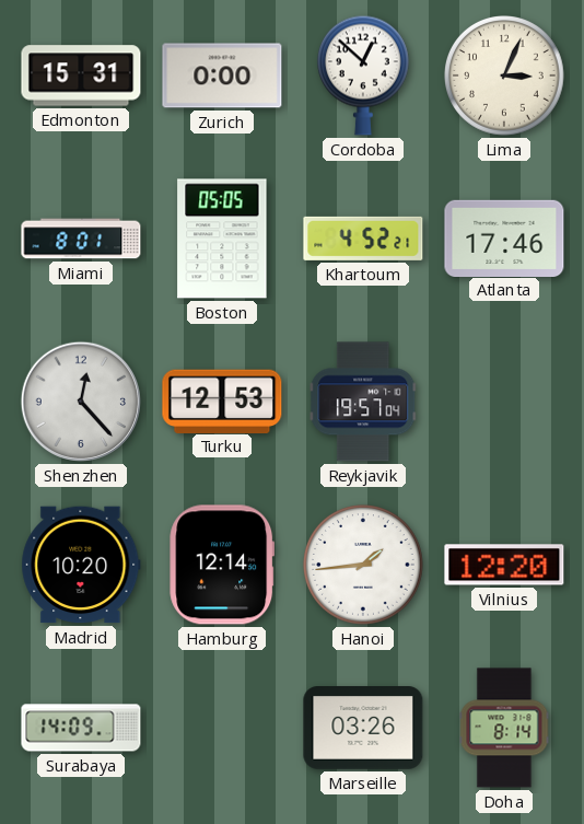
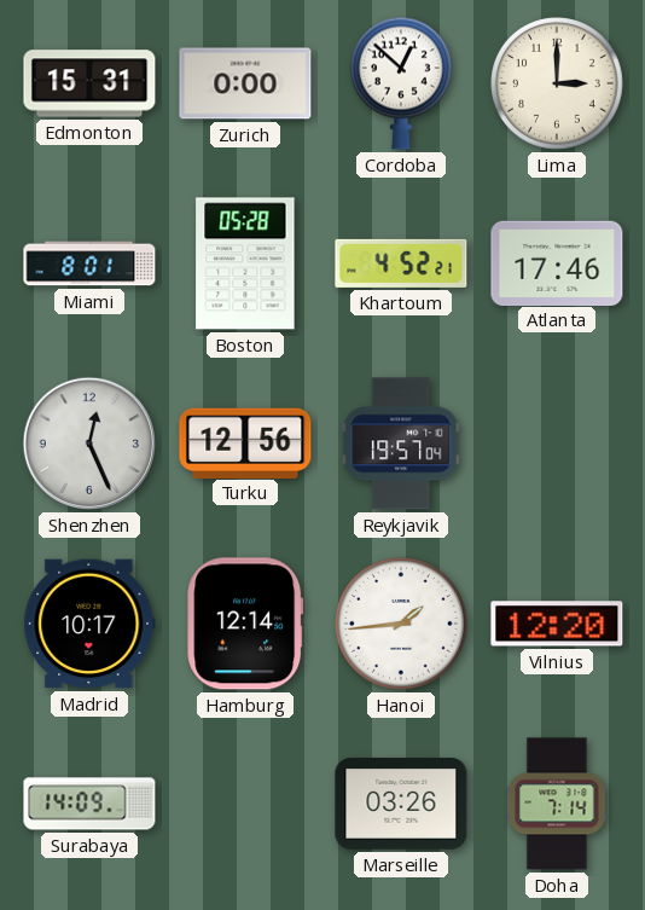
Lima: 3:04 -> 3:00
Boston: 05:05 -> 05:28
Shenzhen: 12:23 -> 12:26
Turku: 12:53 -> 12:56
Madrid: 10:20 -> 10:17
Doha: 8:14 -> 7:14
